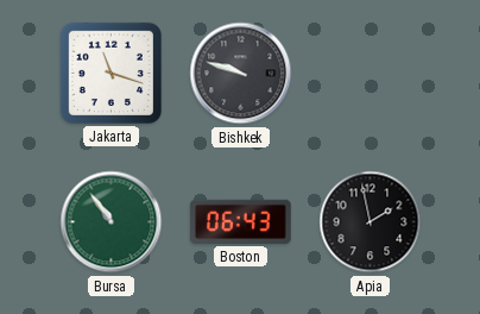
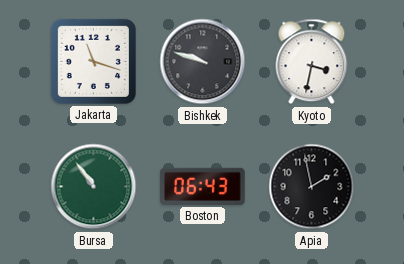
Kyoto: none -> 3:32
